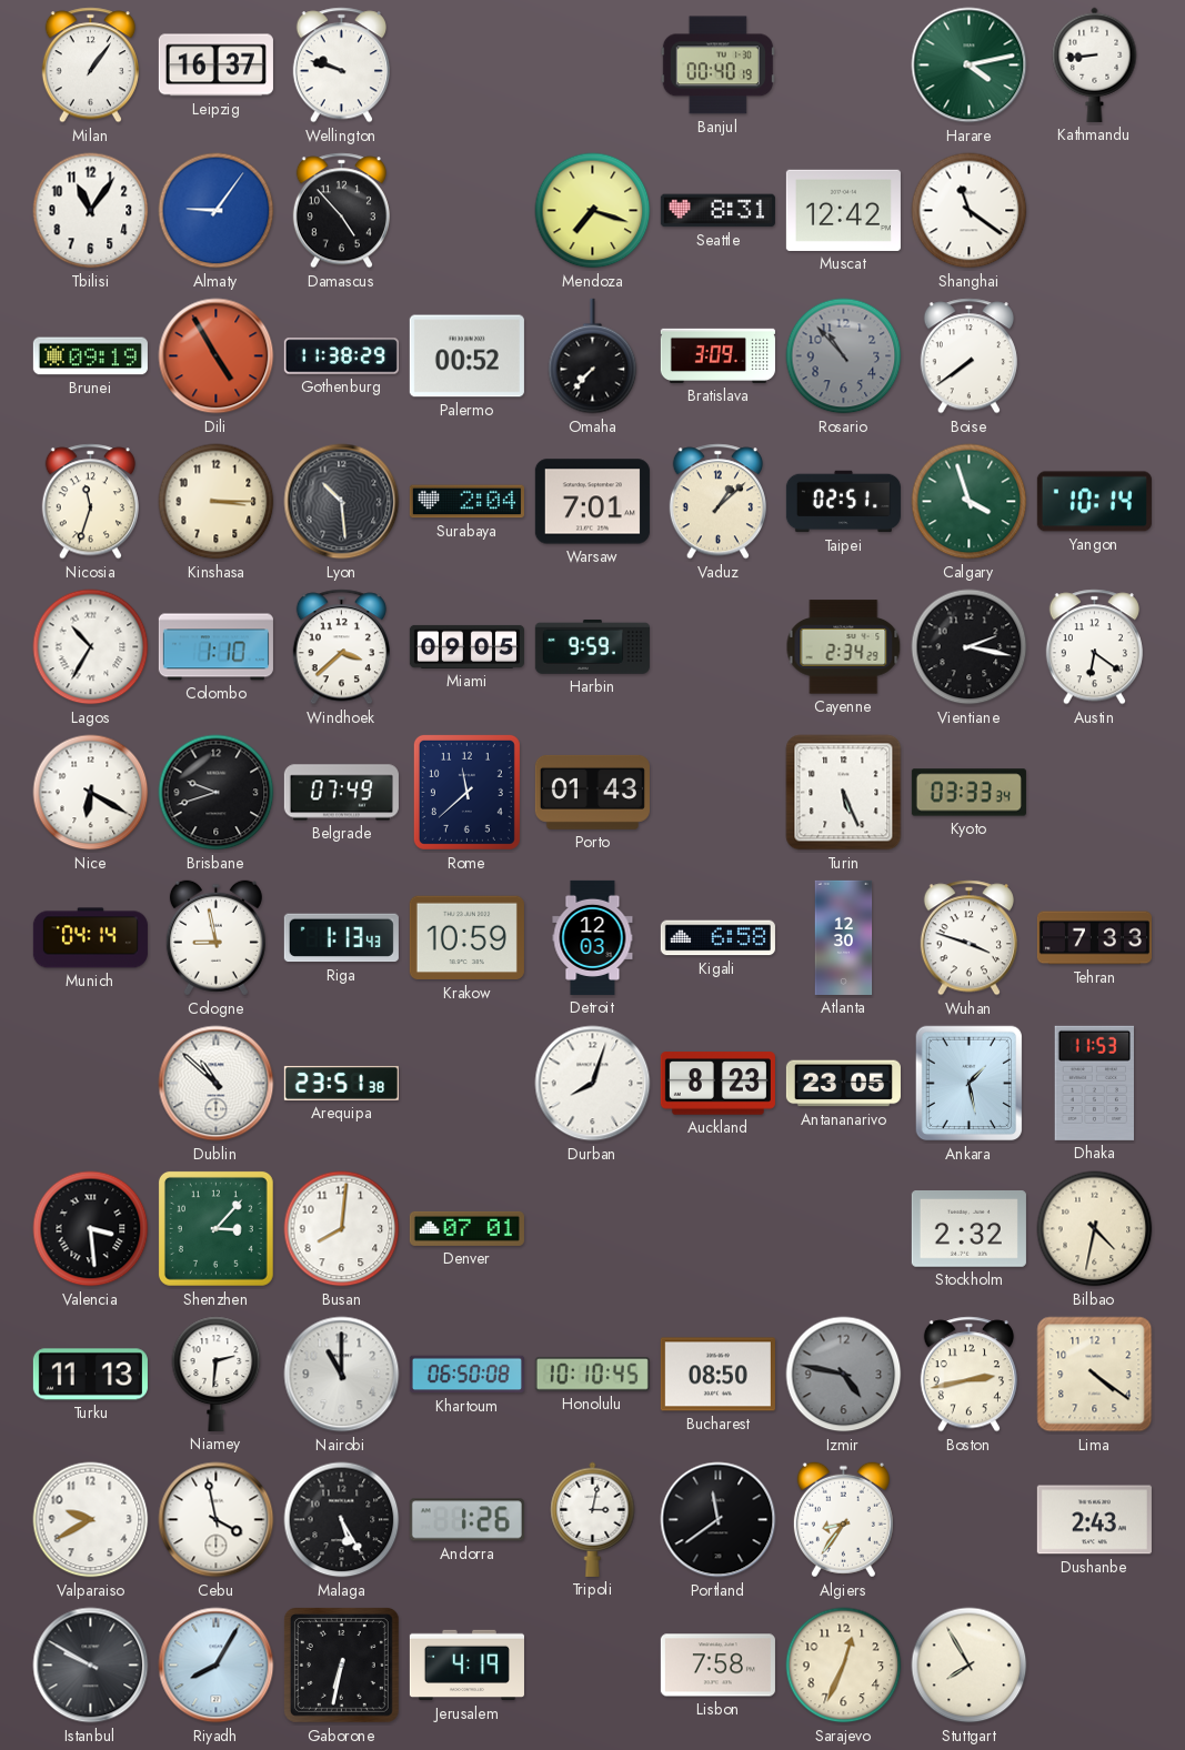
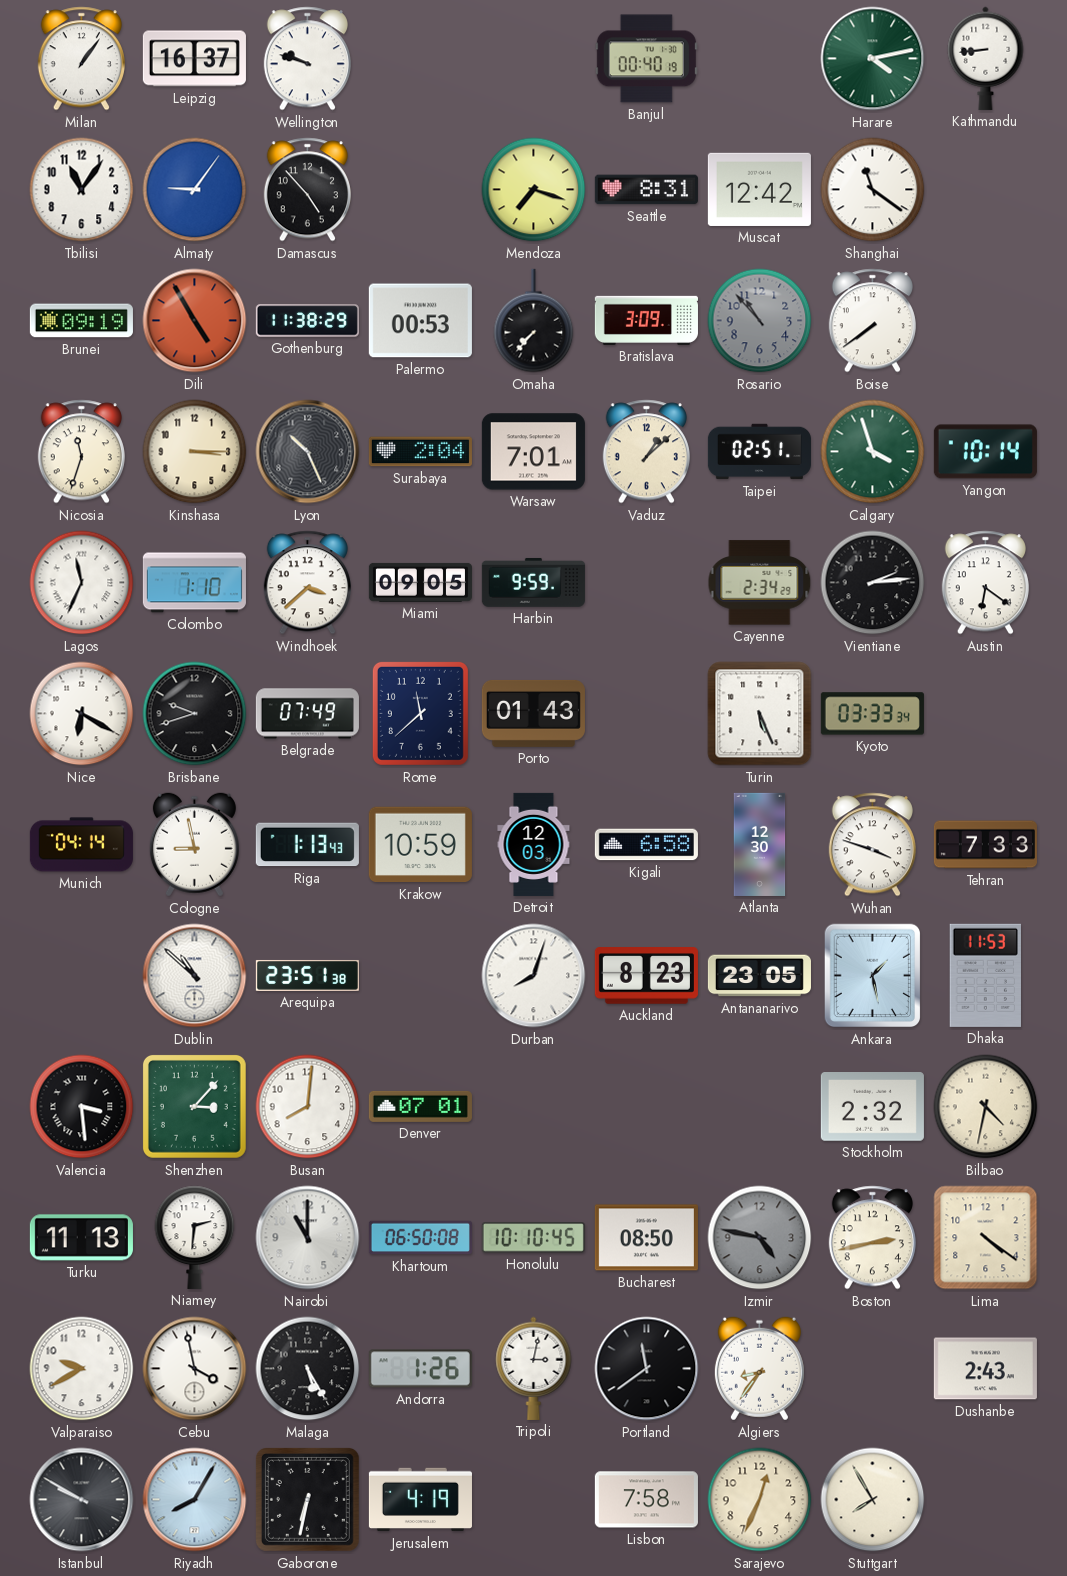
Palermo: 00:52 -> 00:53
Lyon: 10:29 -> 10:26
Lagos: 10:35 -> 11:34
Vientiane: 2:17 -> 2:14
